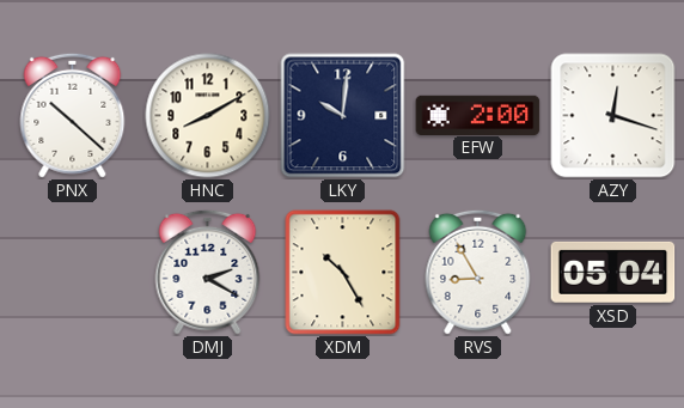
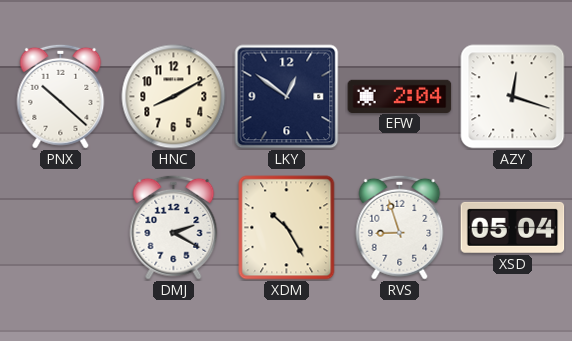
LKY: 10:01 -> 12:51
EFW: 2:00 -> 2:04
RVS: 8:55 -> 8:57
